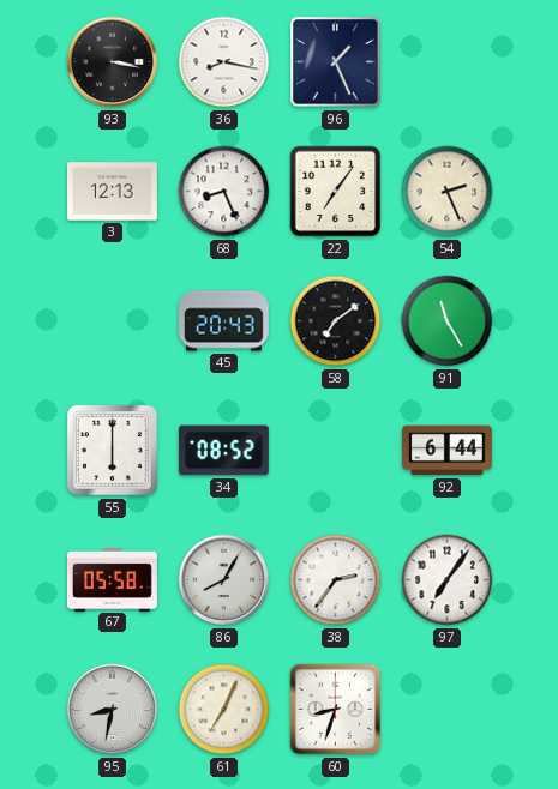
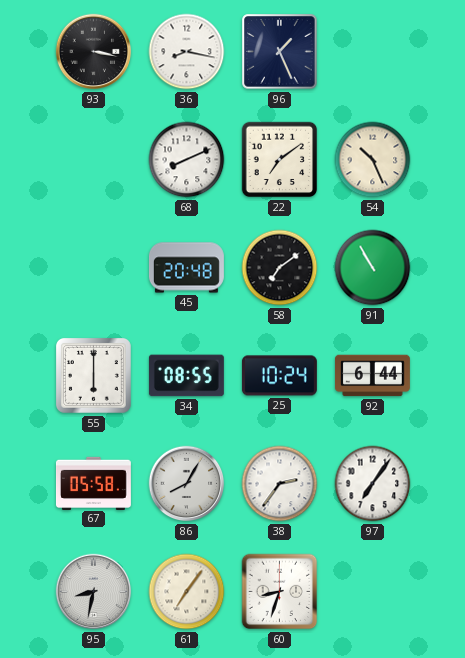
3: 12:13 -> none
68: 8:26 -> 8:11
22: 7:06 -> 7:09
54: 2:26 -> 10:26
45: 20:43 -> 20:48
91: 11:25 -> 10:55
34: 08:52 -> 08:55
25: none -> 10:24
61: 7:04 -> 7:06
